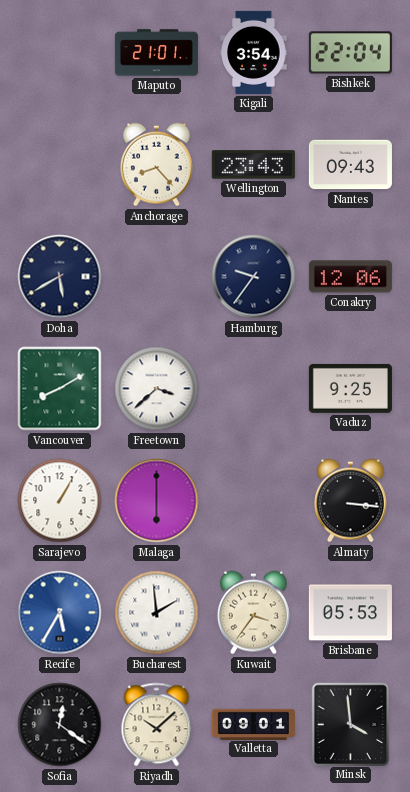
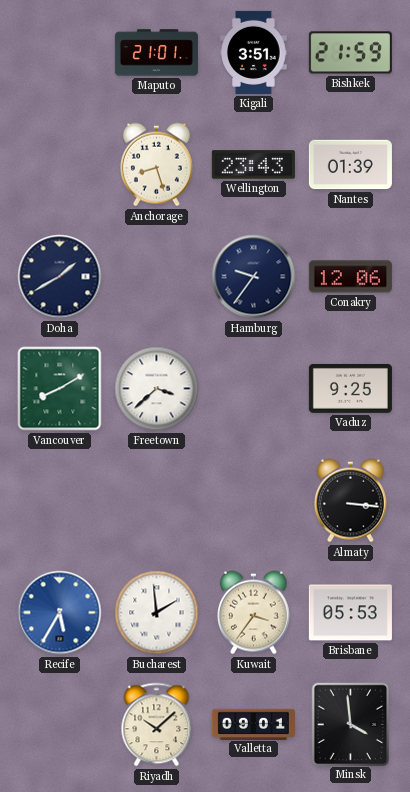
Kigali: 3:54 -> 3:51
Bishkek: 22:04 -> 21:59
Anchorage: 8:23 -> 8:27
Nantes: 09:43 -> 01:39
Doha: 5:40 -> 1:40
Sarajevo: 1:05 -> none
Malaga: 6:00 -> none
Sofia: 12:21 -> none
